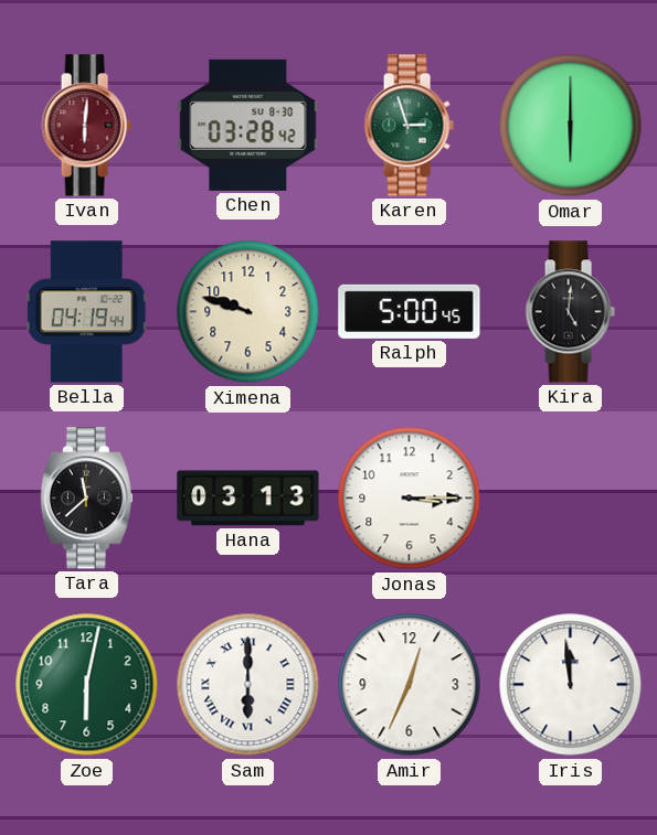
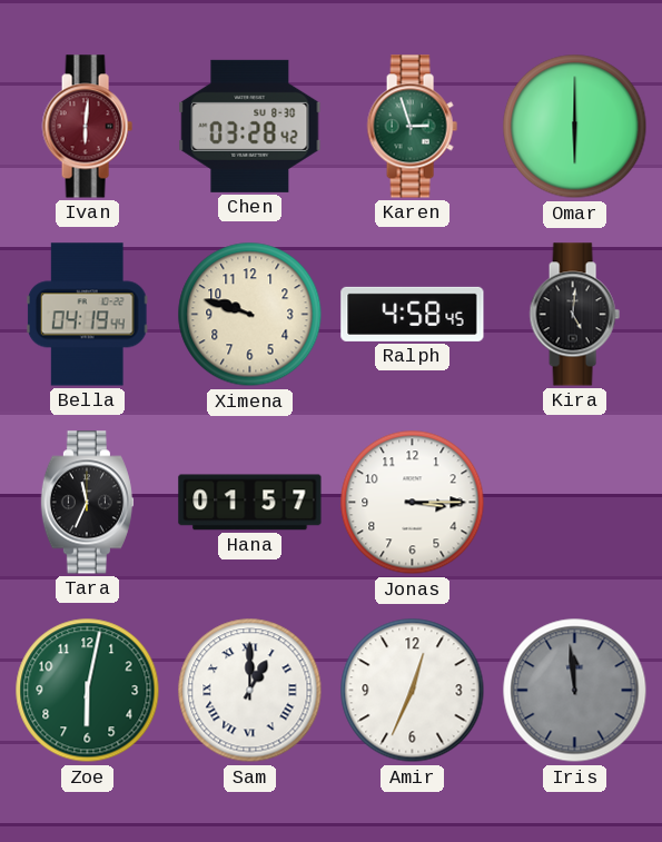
Ralph: 5:00 -> 4:58
Tara: 11:38 -> 11:34
Hana: 03:13 -> 01:57
Sam: 6:00 -> 1:00
Iris dial: white -> grey
